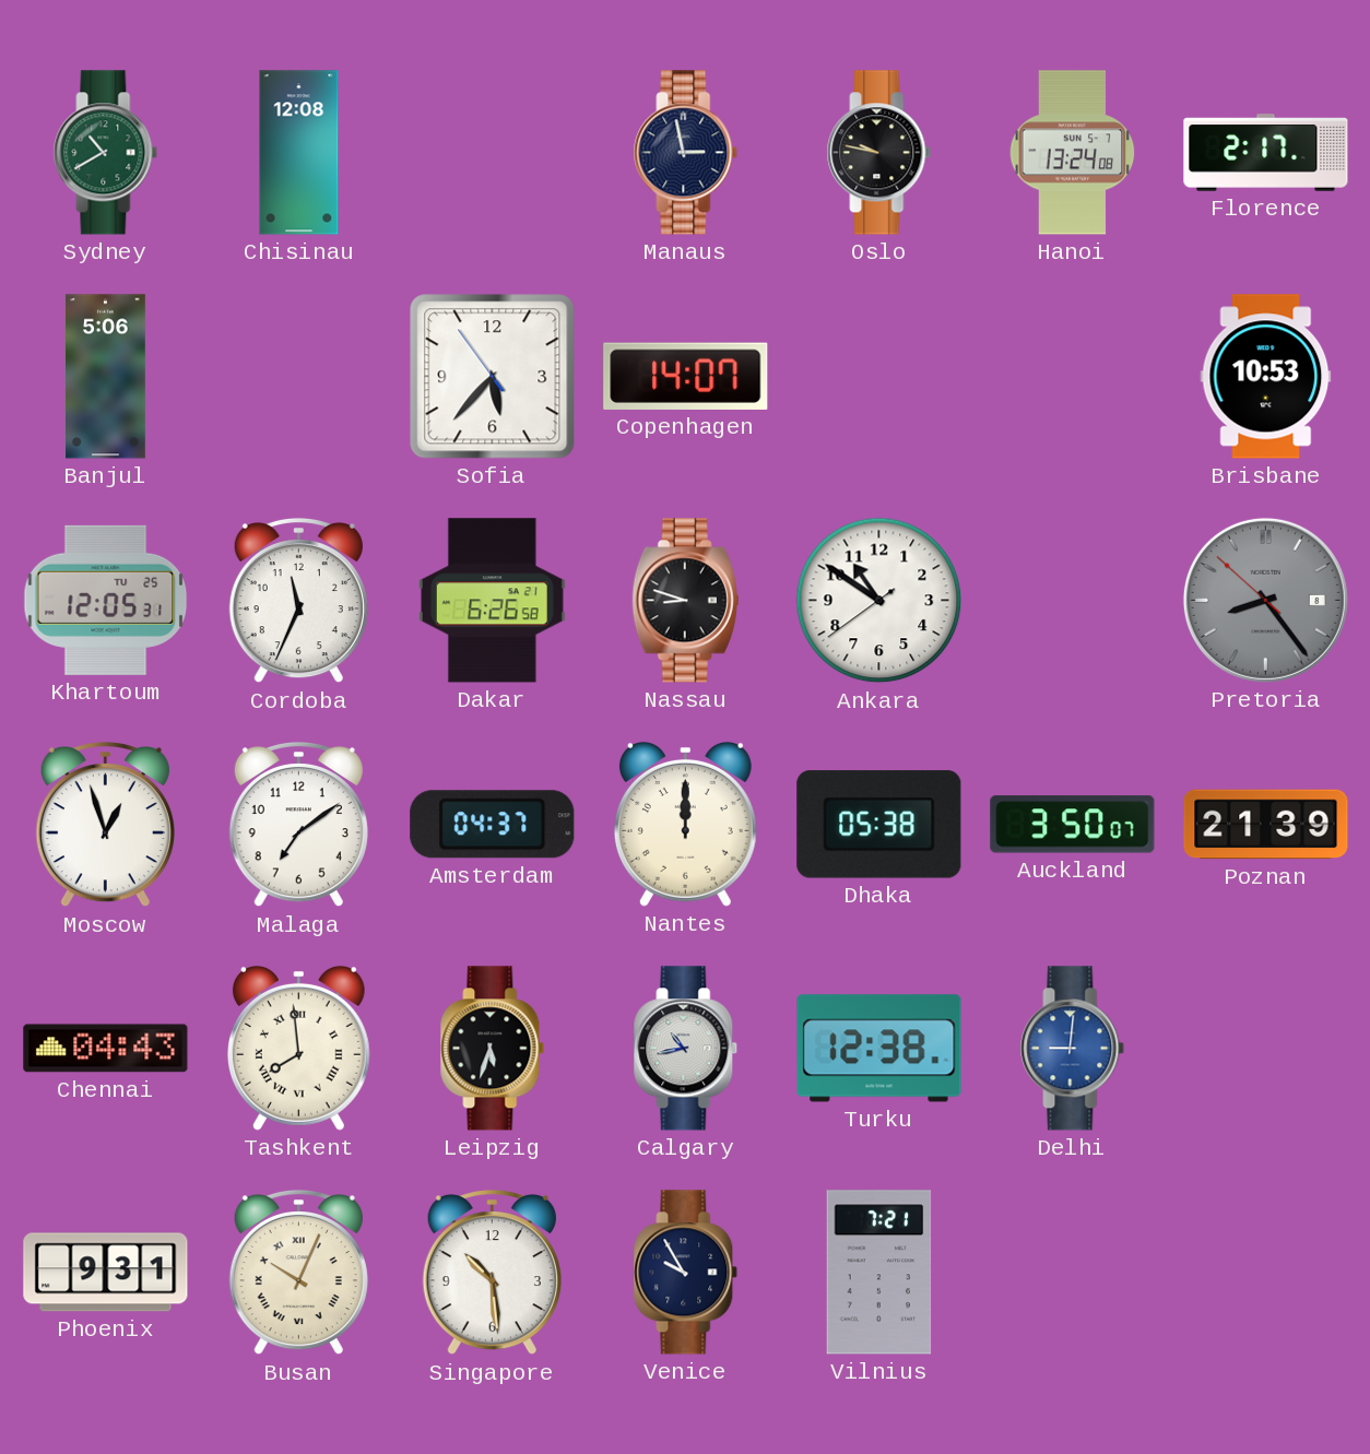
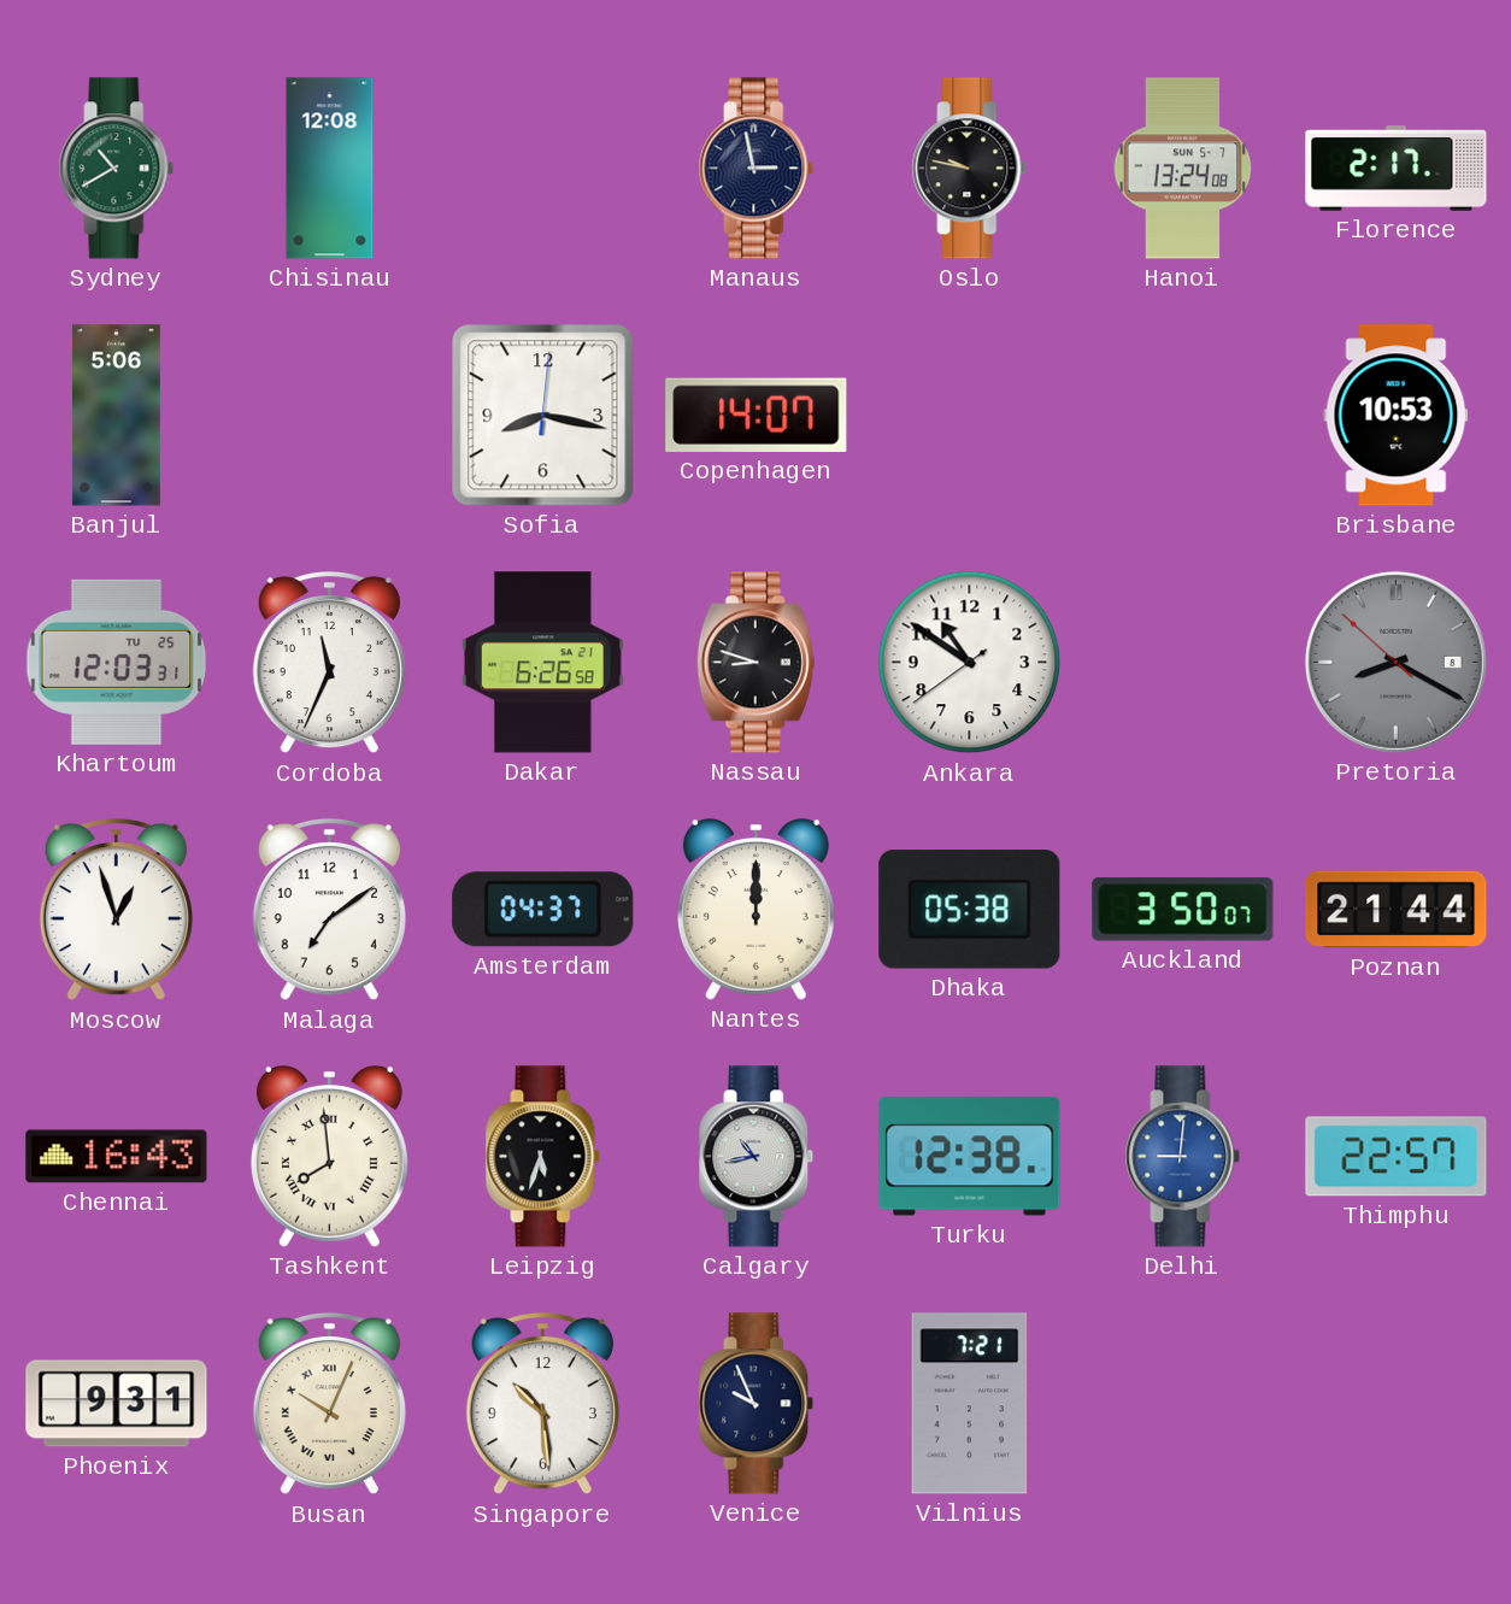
Sofia: 5:36 -> 8:17
Khartoum: 12:05 -> 12:03
Pretoria: 8:23 -> 8:19
Poznan: 21:39 -> 21:44
Chennai: 04:43 -> 16:43
Thimphu: none -> 22:57
Venice: 9:55 -> 9:56
